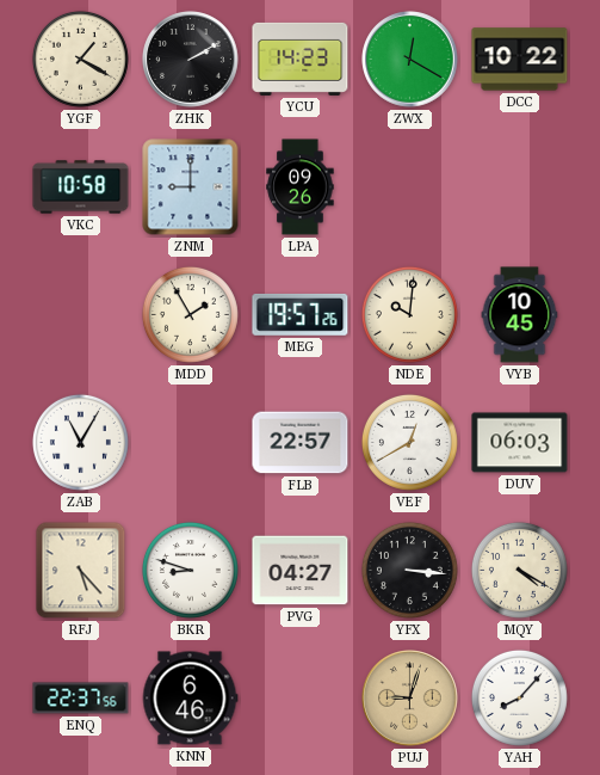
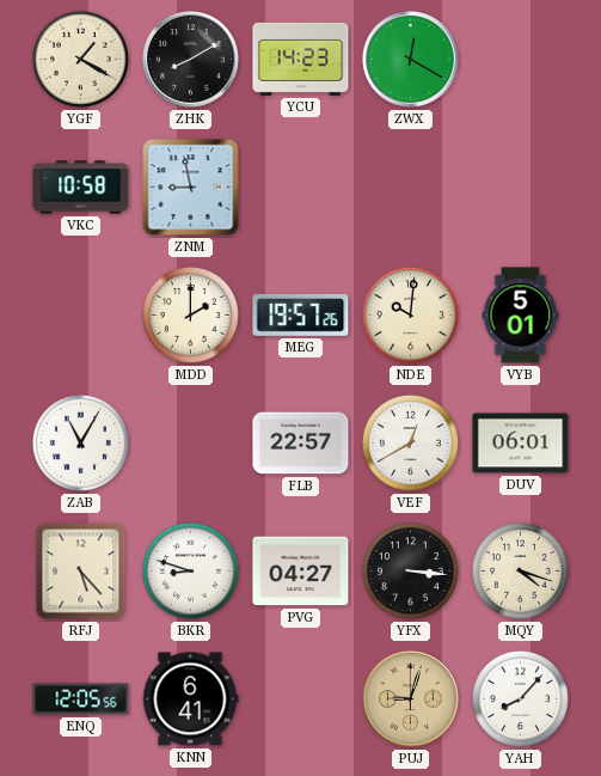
ZHK: 2:10 -> 8:10
DCC: 10:22 -> none
ZNM: 9:00 -> 8:58
LPA: 09:26 -> none
MDD: 1:55 -> 2:00
VYB: 10:45 -> 5:01
DUV: 06:03 -> 06:01
MQY: 4:20 -> 4:18
ENQ: 22:37 -> 12:05
KNN: 6:46 -> 6:41
